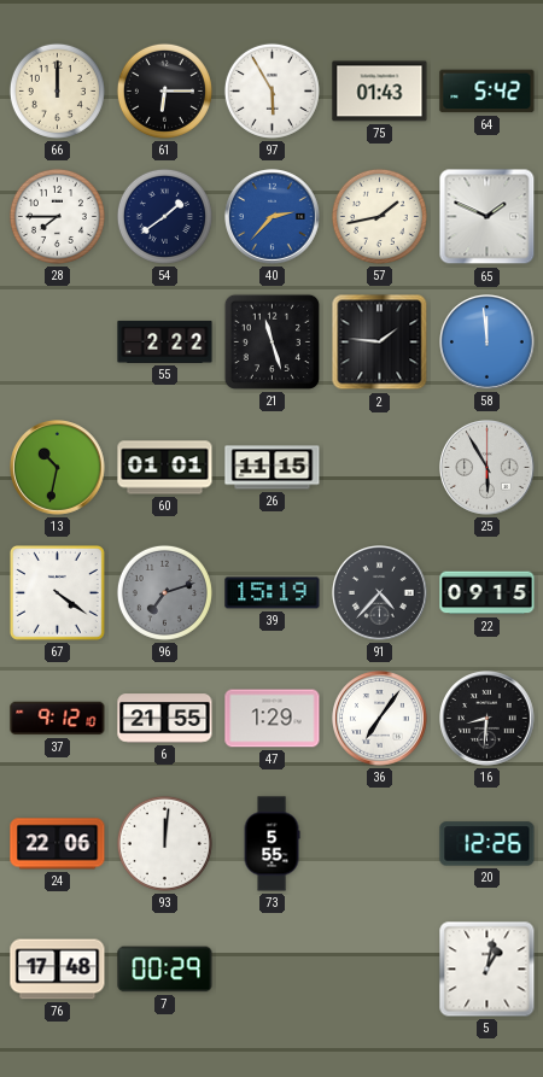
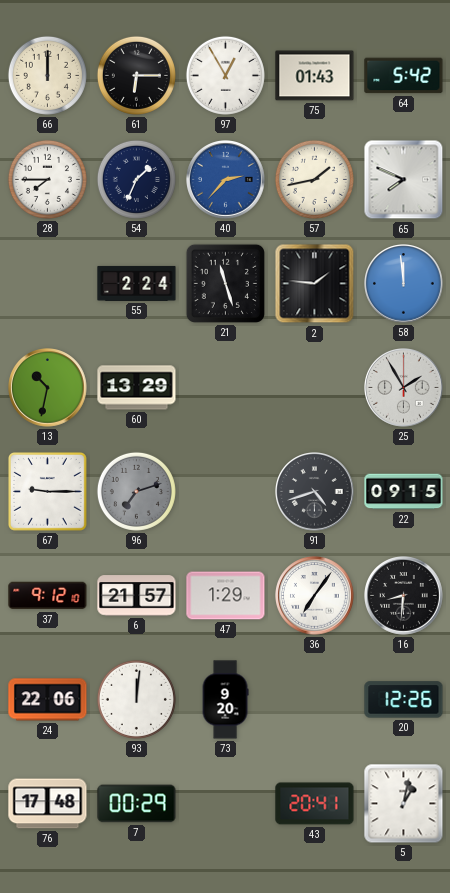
97: 5:55 -> 12:55
54: 1:39 -> 1:34
65: 1:49 -> 7:49
55: 2:22 -> 2:24
60: 01:01 -> 13:29
26: 11:15 -> none
25: 5:55 -> 1:55
67: 4:21 -> 9:15
39: 15:19 -> none
91: 4:37 -> 4:42
6: 21:55 -> 21:57
73: 5:55 -> 9:20
43: none -> 20:41
